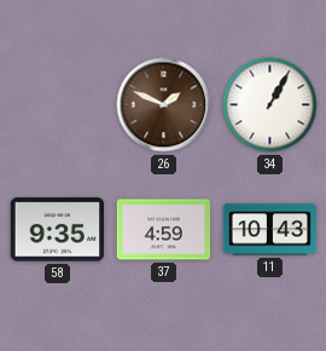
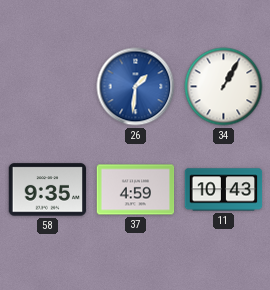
26: 1:49 -> 1:31
26 dial: brown -> blue
